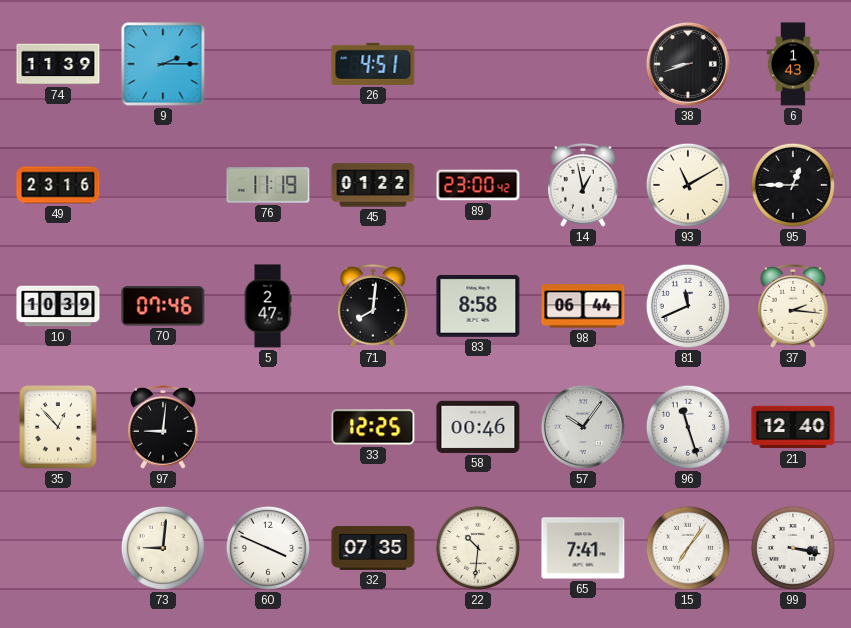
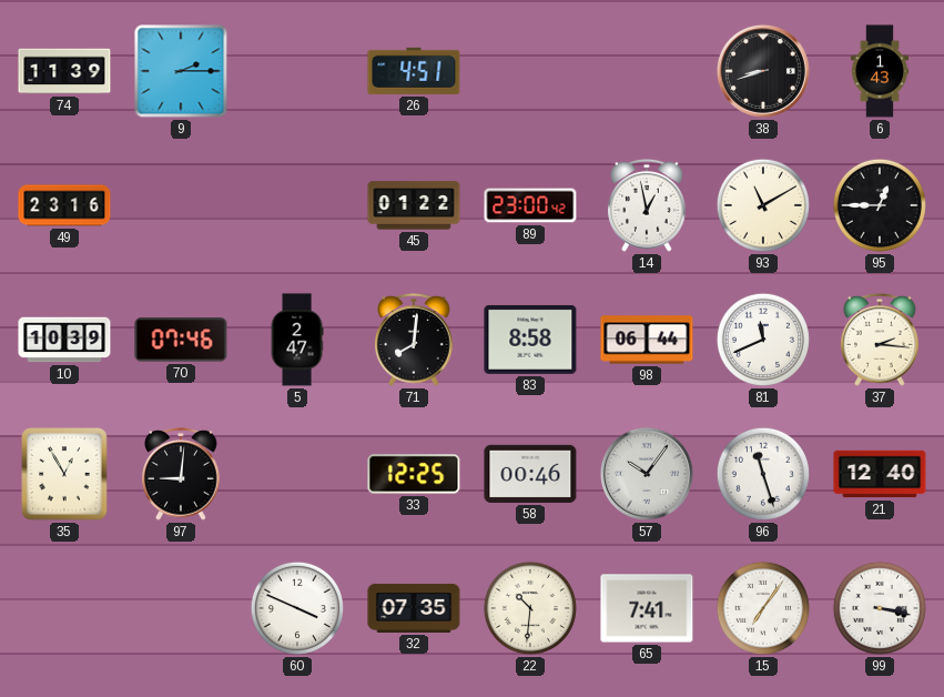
76: 11:19 -> none
35: 12:53 -> 12:55
73: 9:01 -> none
